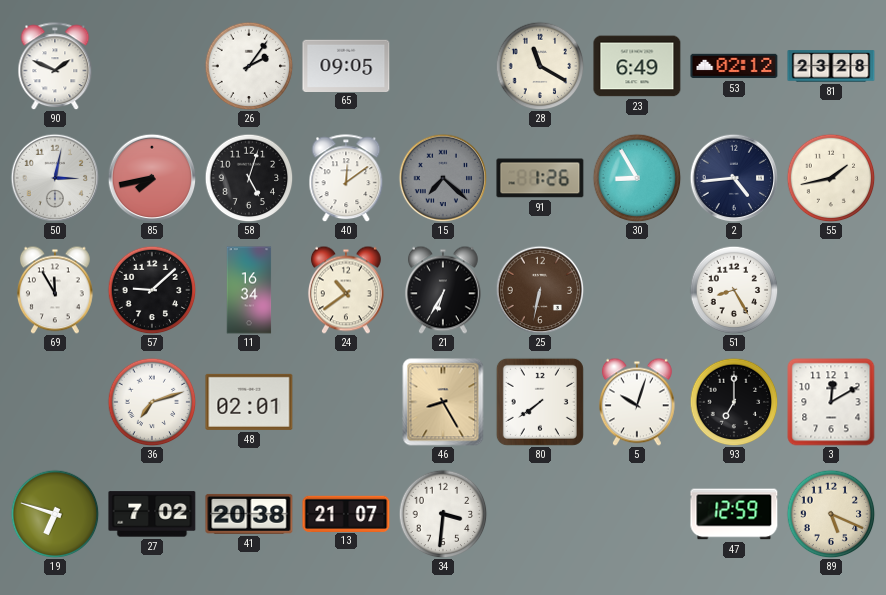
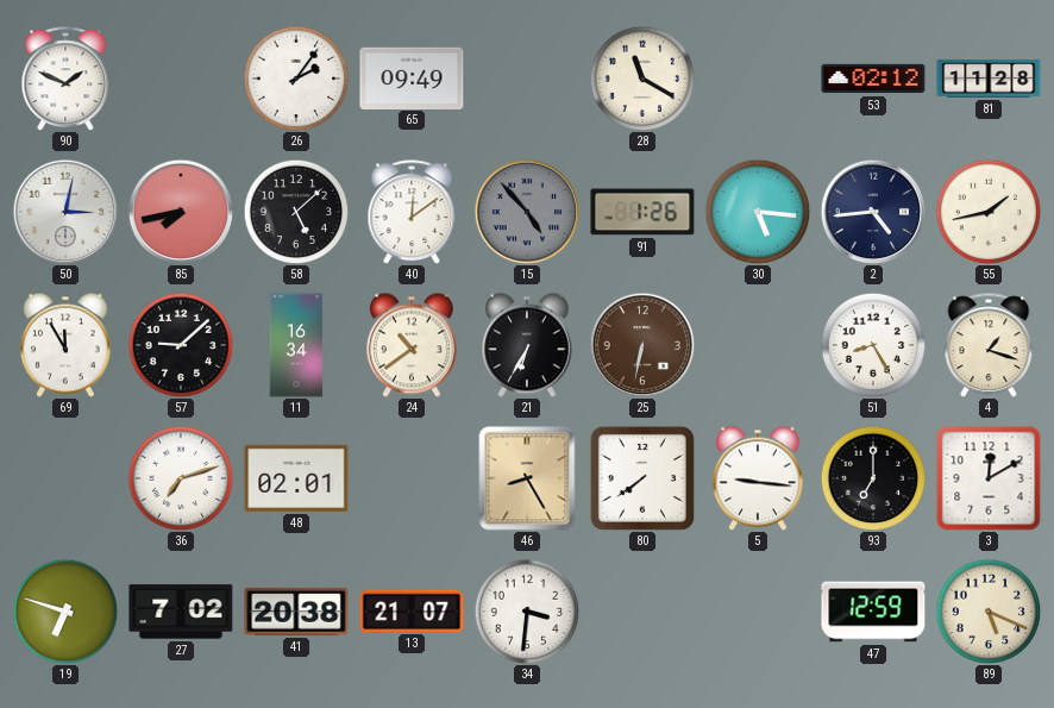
65: 09:05 -> 09:49
23: 6:49 -> none
81: 23:28 -> 11:28
58: 5:03 -> 5:08
15: 7:22 -> 4:53
30: 8:55 -> 5:16
4: none -> 1:18
5: 10:03 -> 9:16
